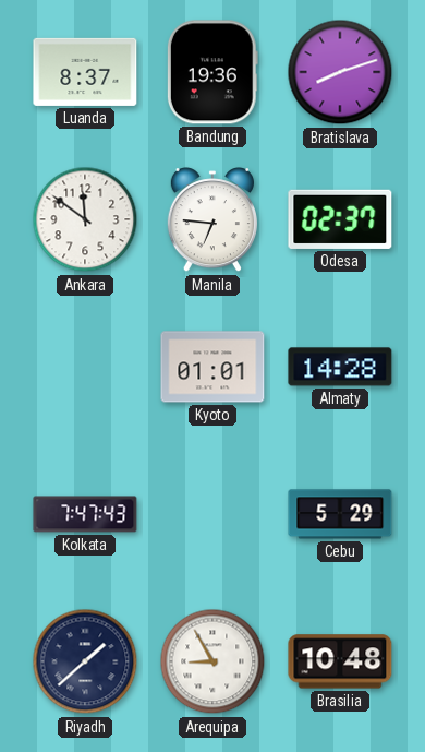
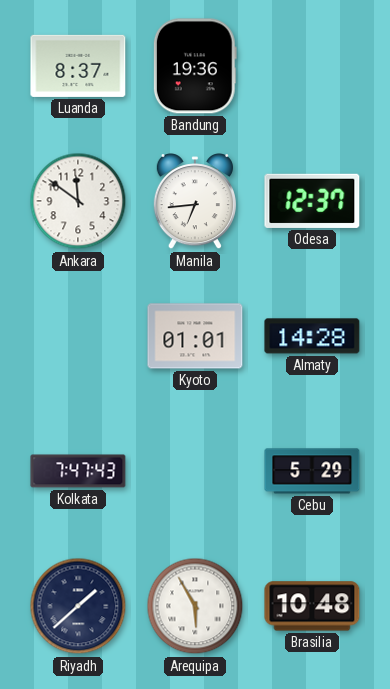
Bratislava: 8:12 -> none
Manila: 6:46 -> 6:44
Odesa: 02:37 -> 12:37
Arequipa: 8:55 -> 5:55
